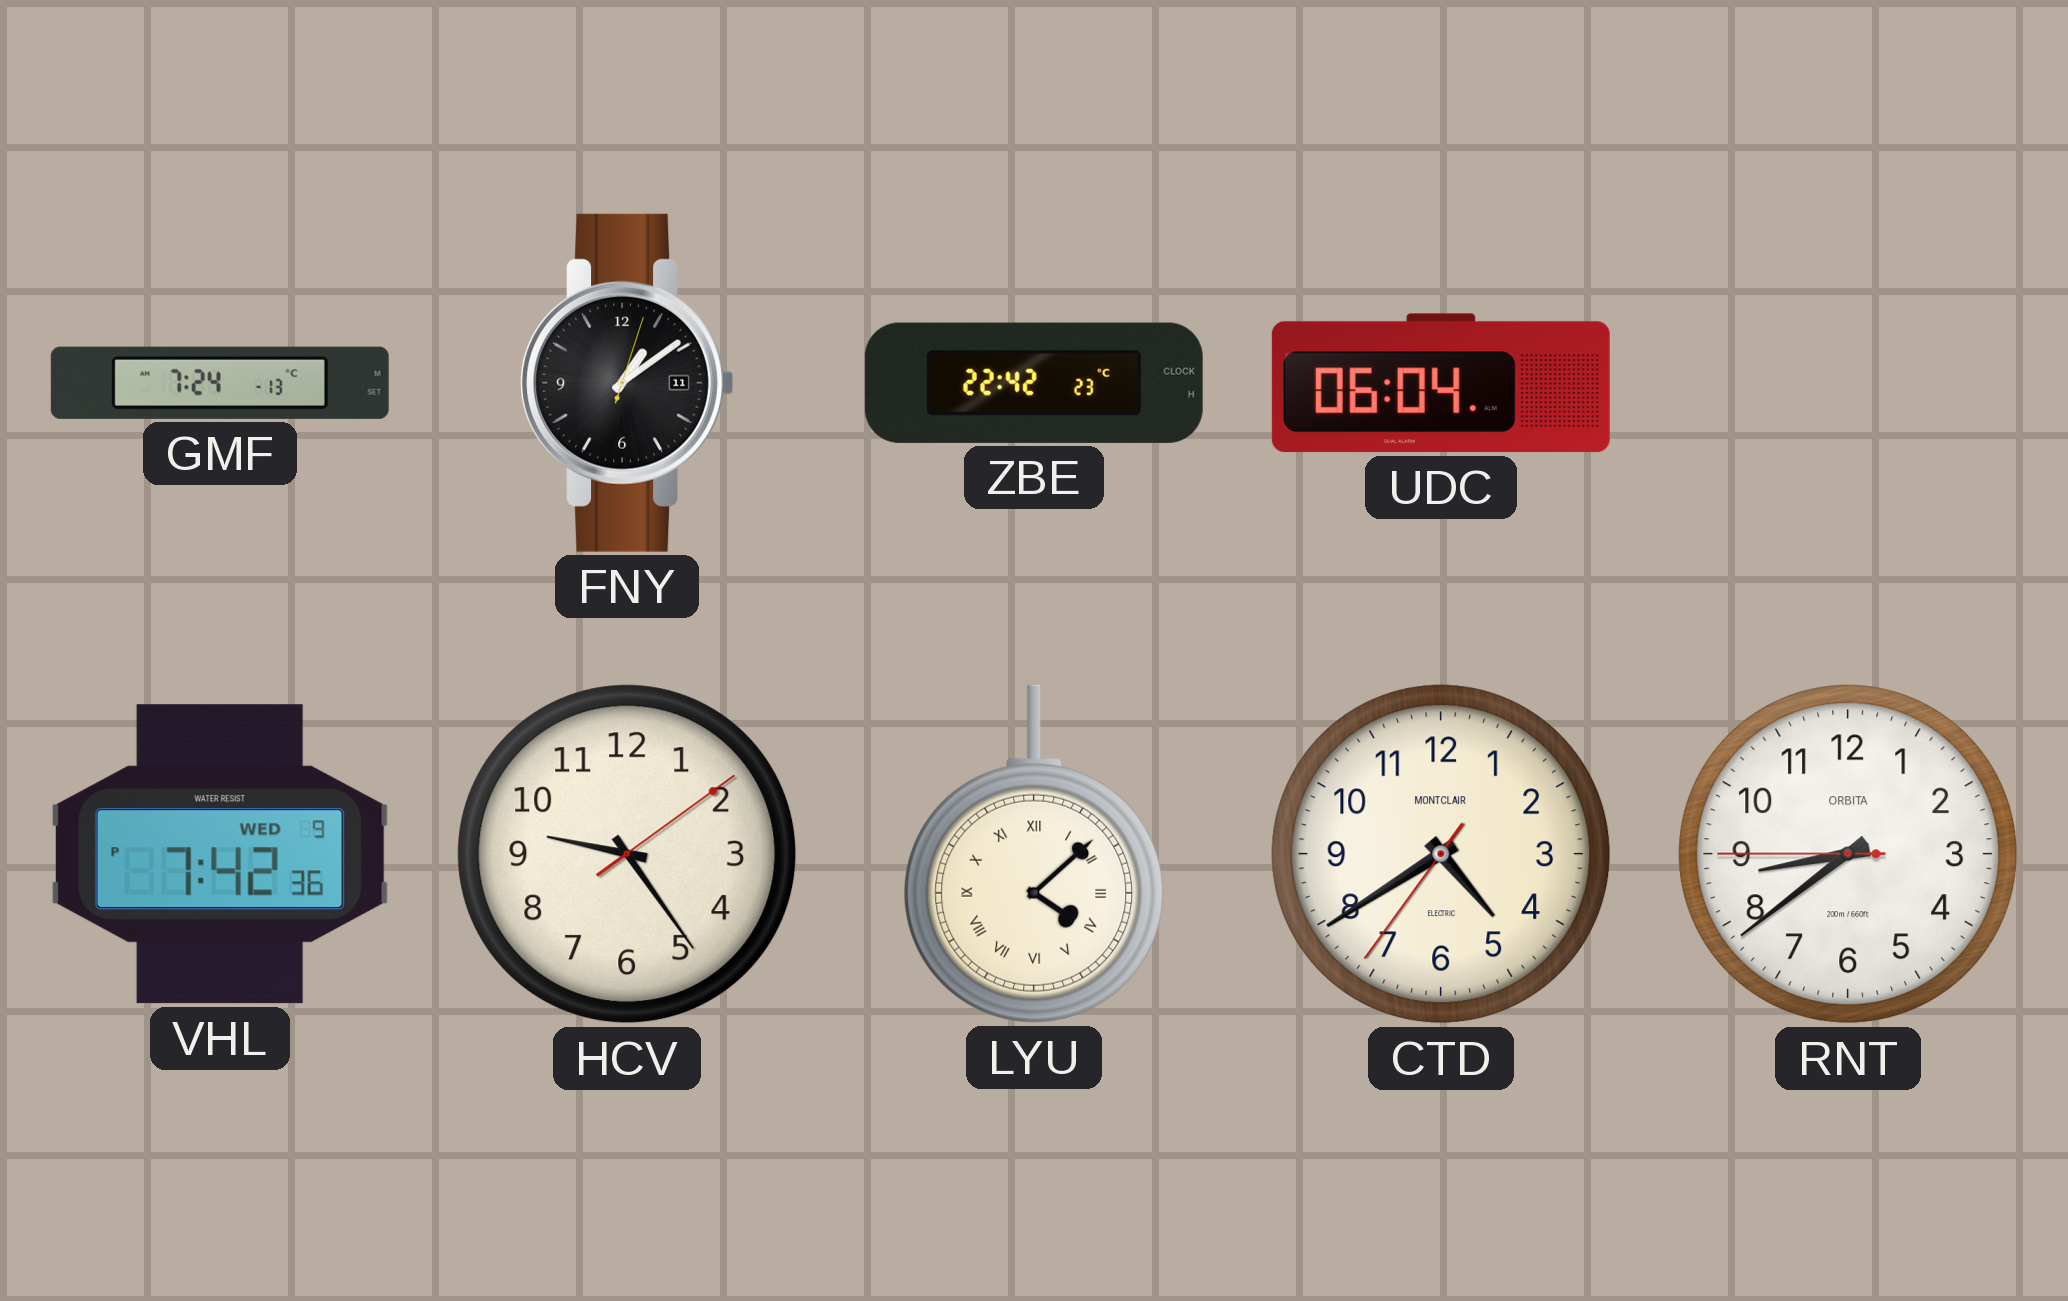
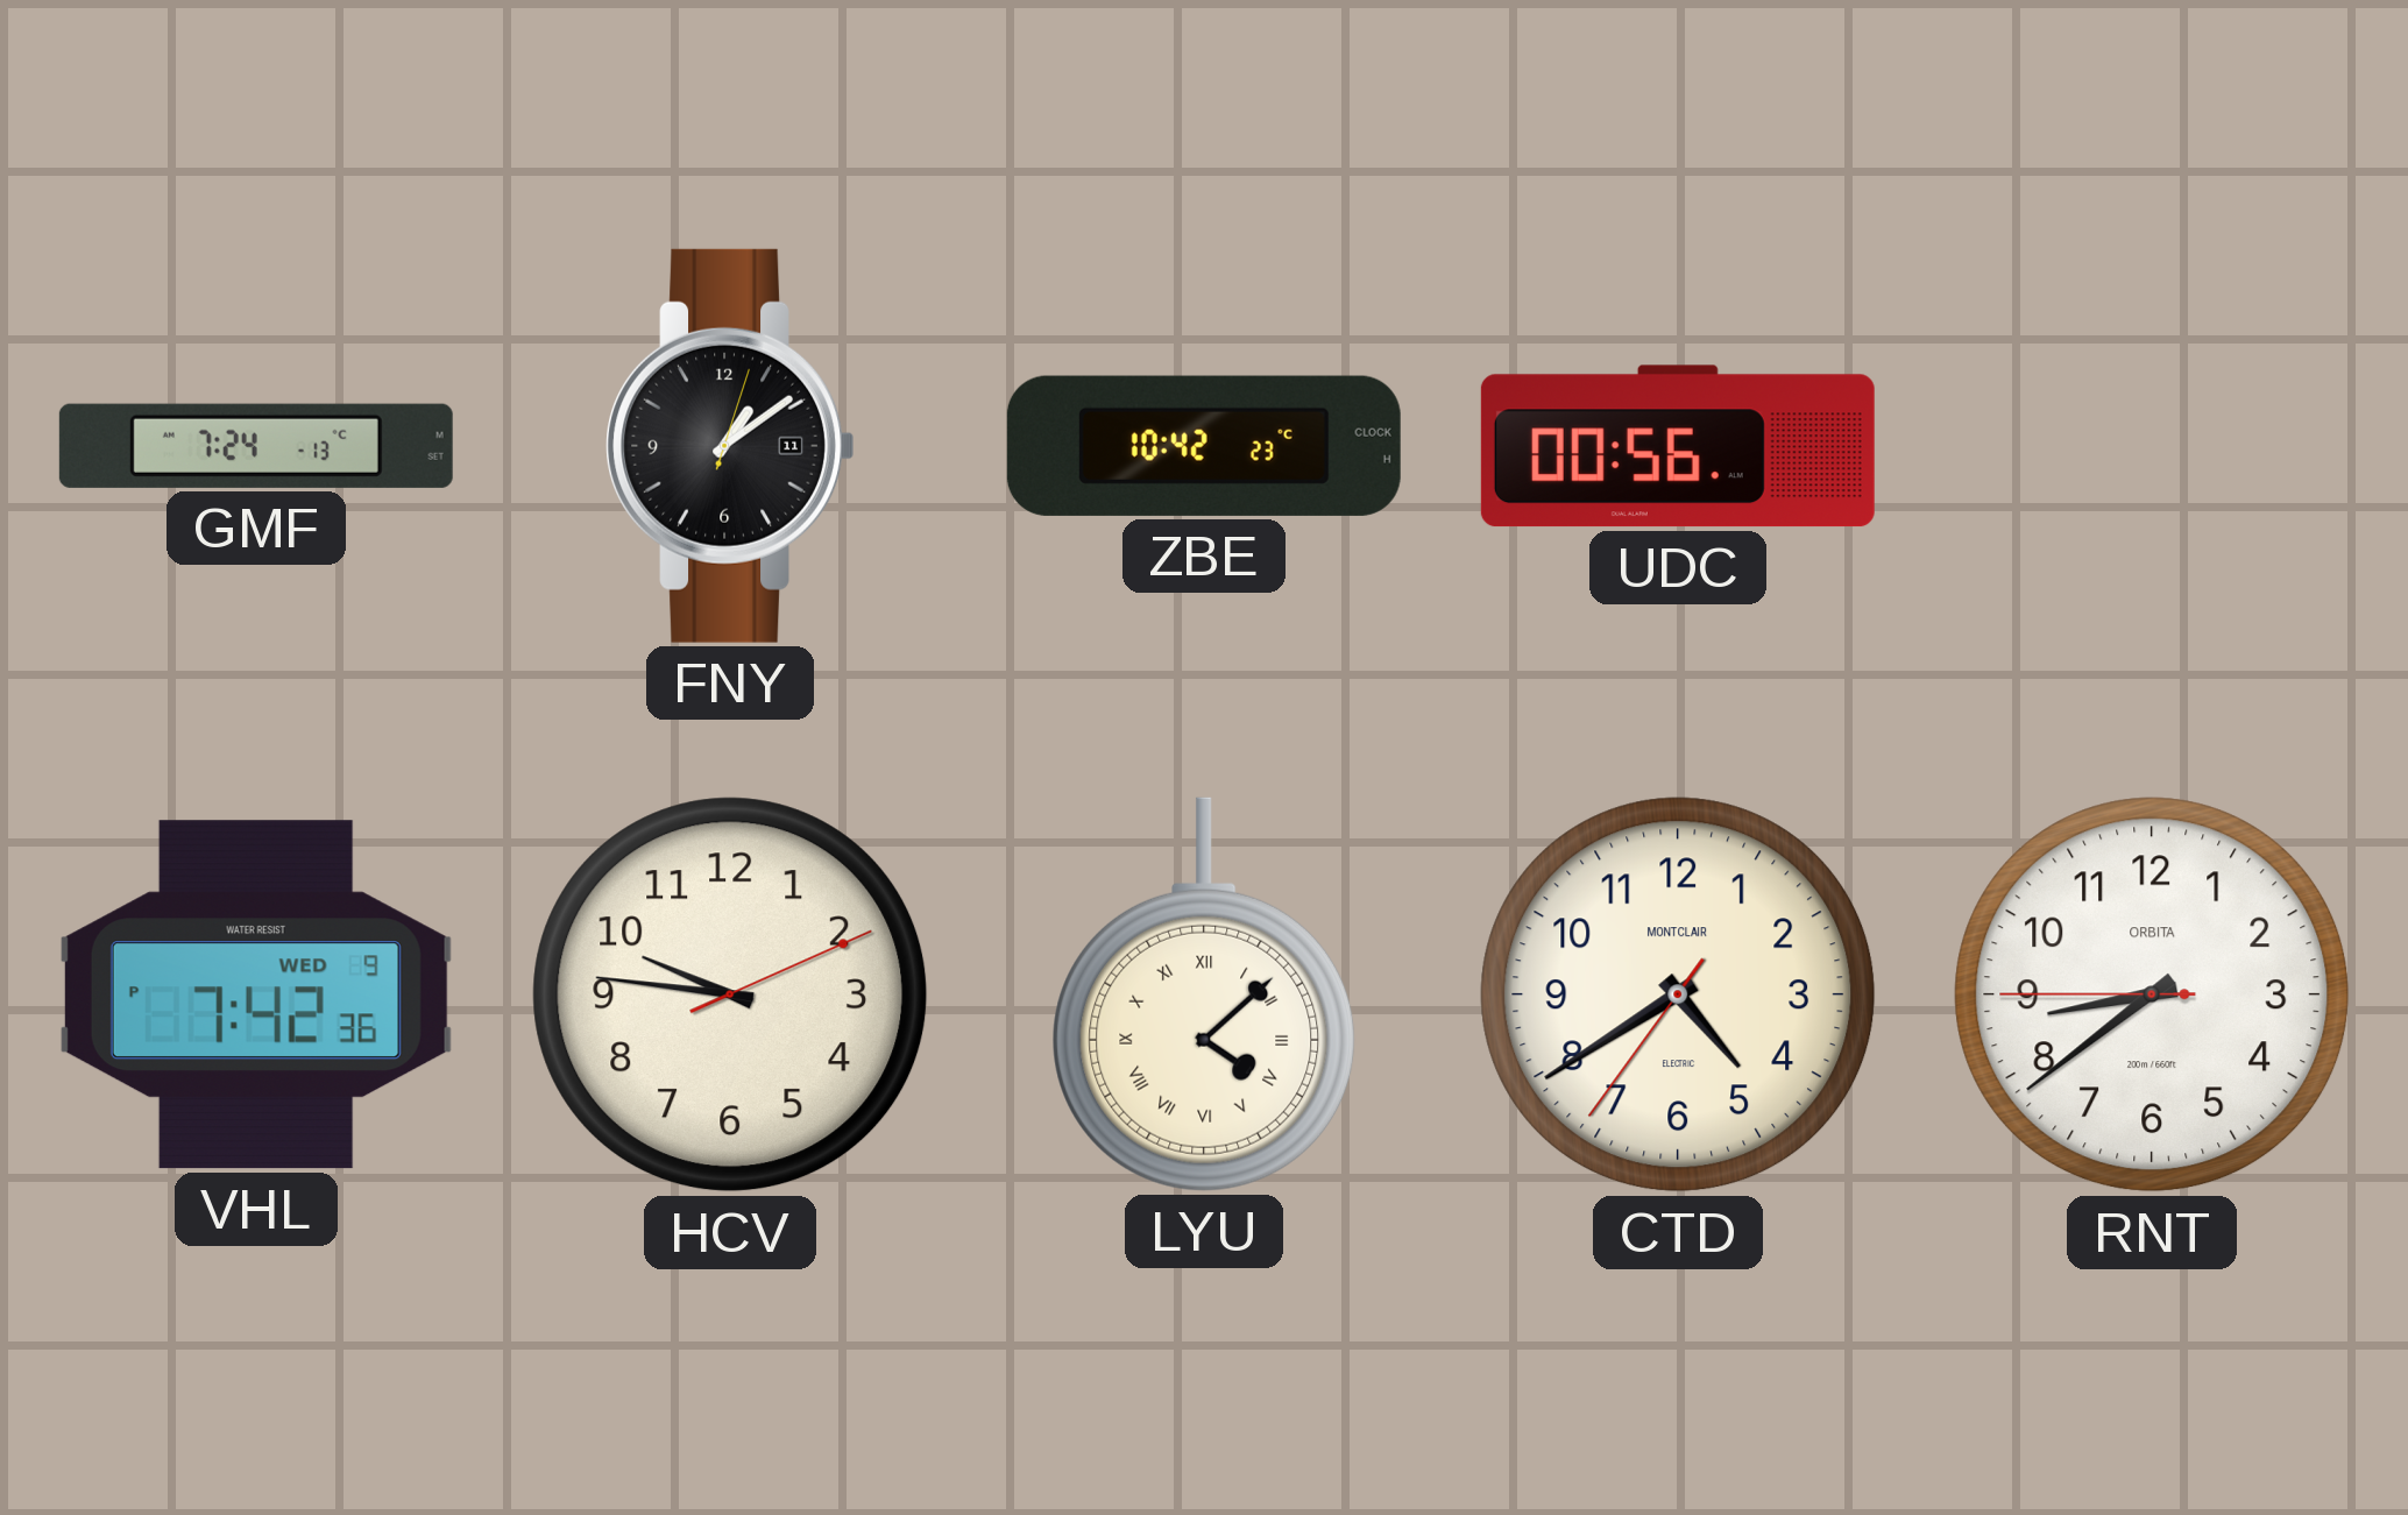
ZBE: 22:42 -> 10:42
UDC: 06:04 -> 00:56
HCV: 9:24 -> 9:46
